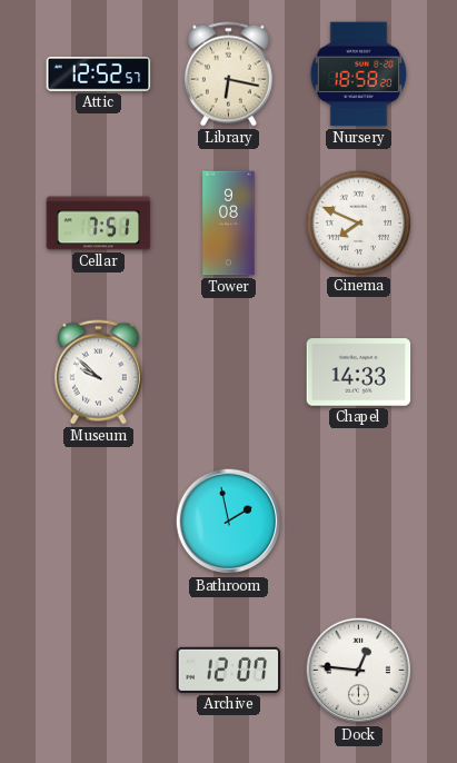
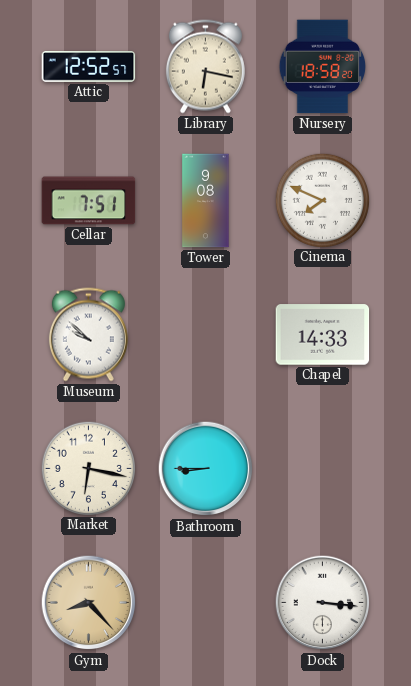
Market: none -> 6:17
Bathroom: 1:58 -> 8:45
Gym: none -> 8:23
Archive: 12:07 -> none
Dock: 12:46 -> 3:16
